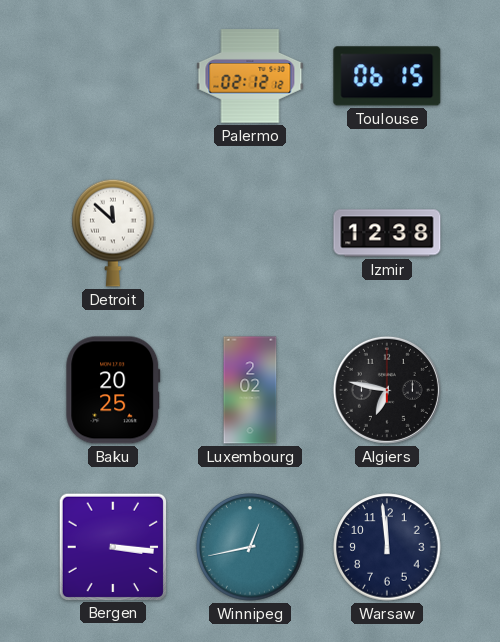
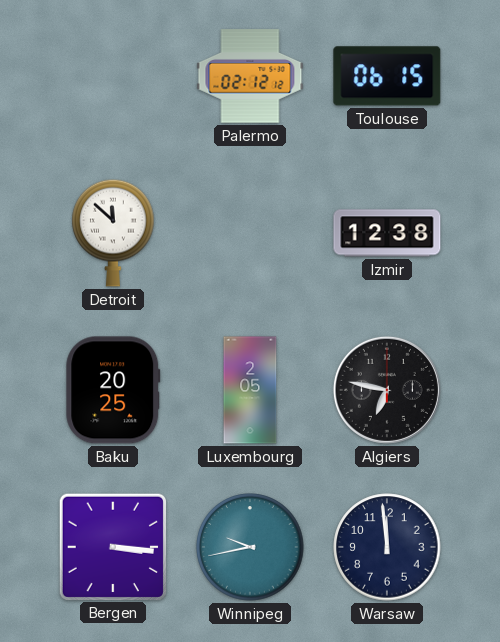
Luxembourg: 2:02 -> 2:05
Winnipeg: 12:43 -> 9:43
